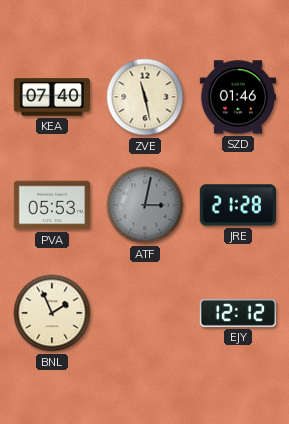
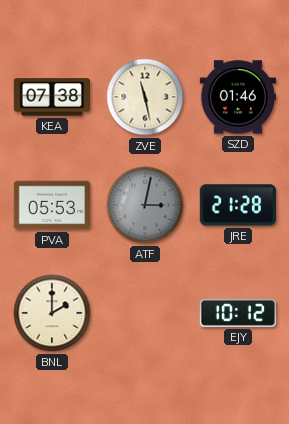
KEA: 07:40 -> 07:38
BNL: 1:56 -> 2:00
EJY: 12:12 -> 10:12
